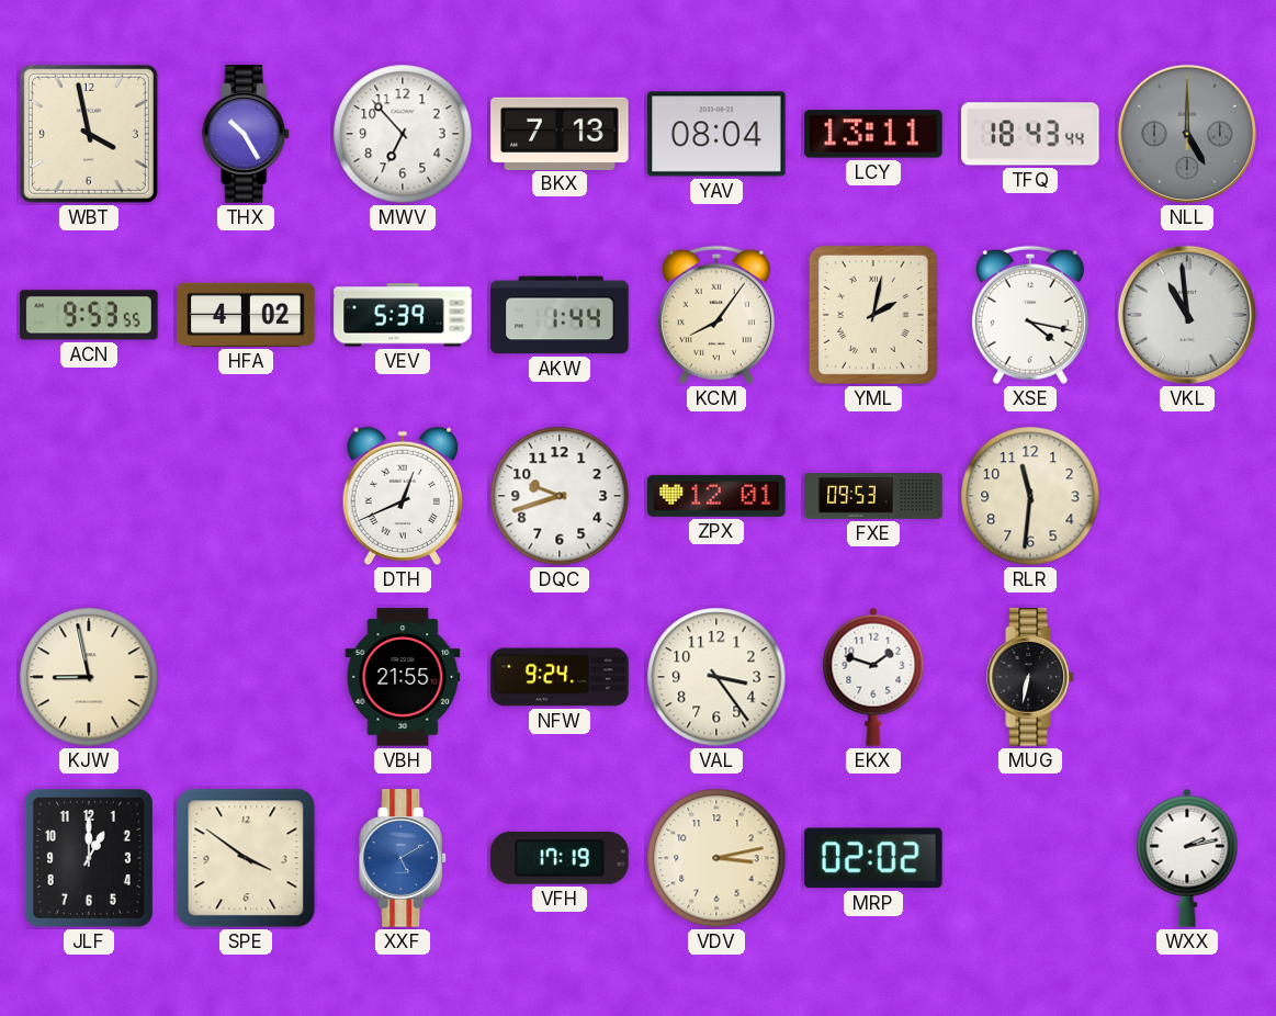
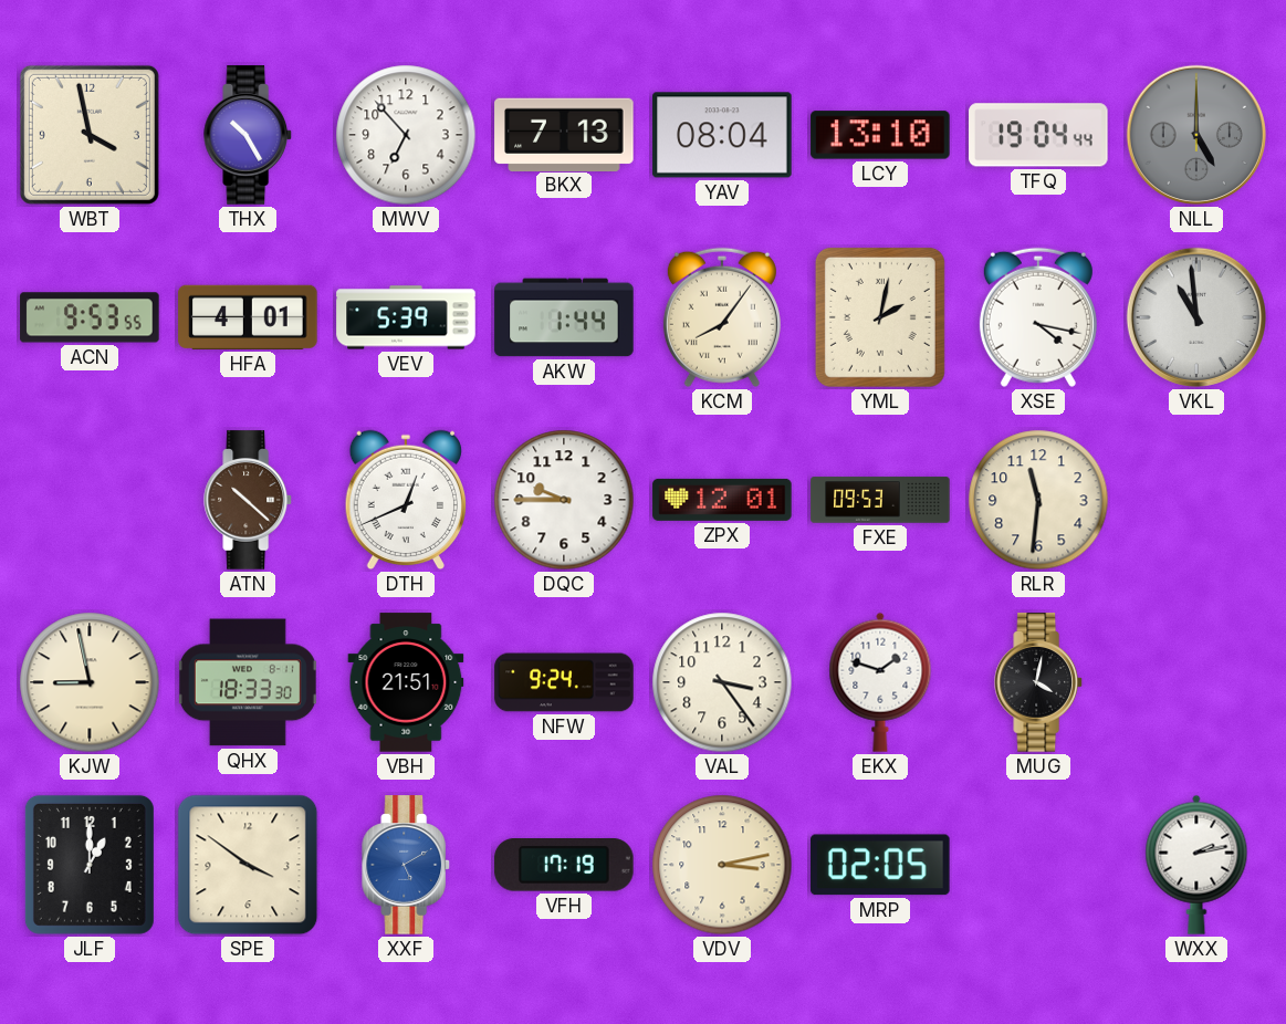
LCY: 13:11 -> 13:10
TFQ: 18:43 -> 19:04
HFA: 4:02 -> 4:01
ATN: none -> 10:22
DQC: 9:42 -> 9:45
QHX: none -> 18:33
VBH: 21:55 -> 21:51
MUG: 6:32 -> 4:02
MRP: 02:02 -> 02:05
